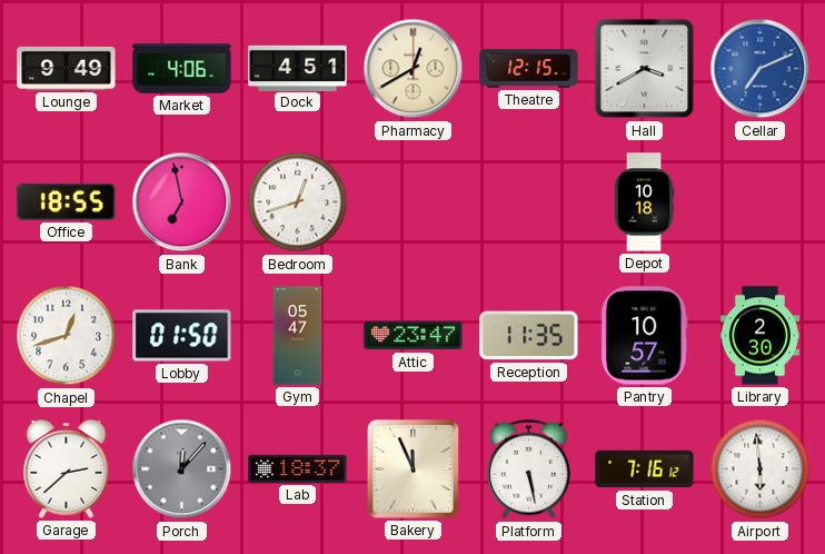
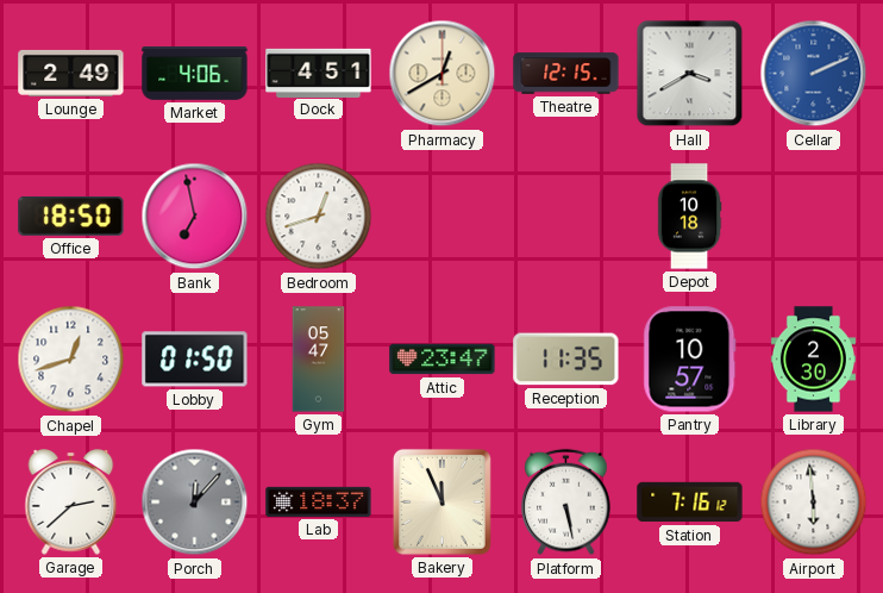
Lounge: 9:49 -> 2:49
Cellar: 7:11 -> 2:11
Office: 18:55 -> 18:50
